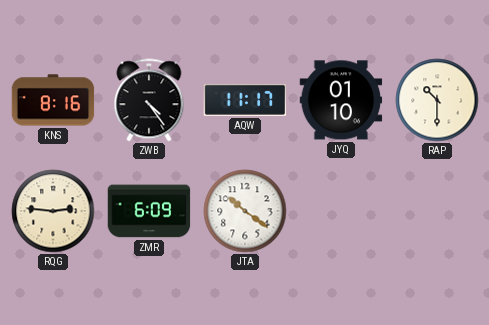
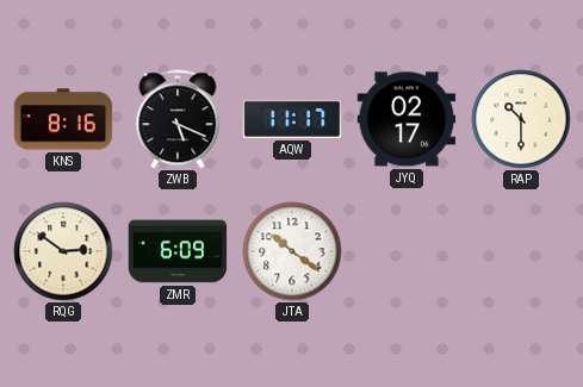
ZWB: 4:24 -> 5:19
JYQ: 01:10 -> 02:17
RQG: 2:46 -> 2:51
